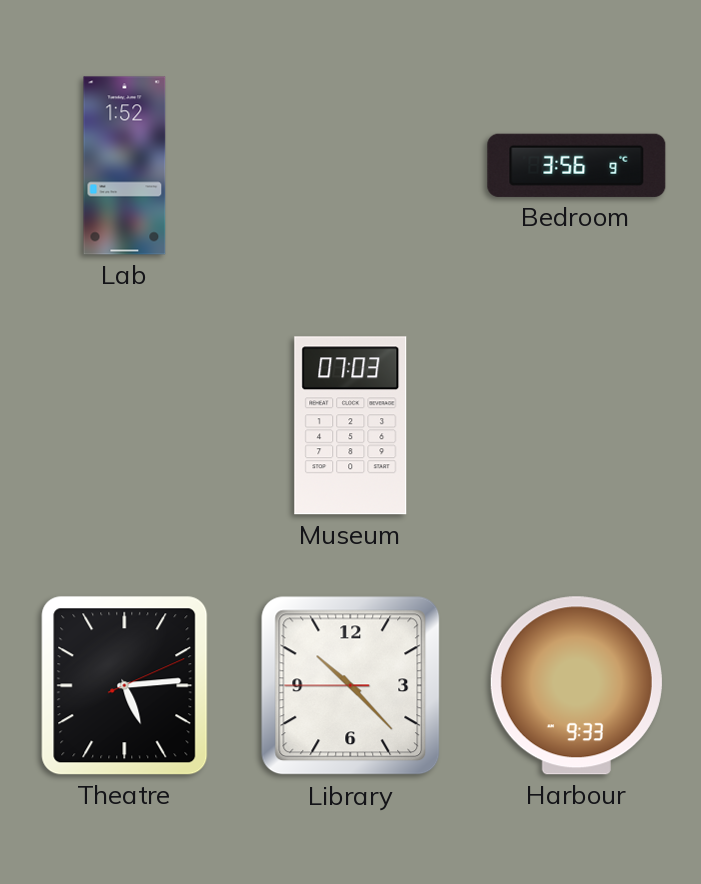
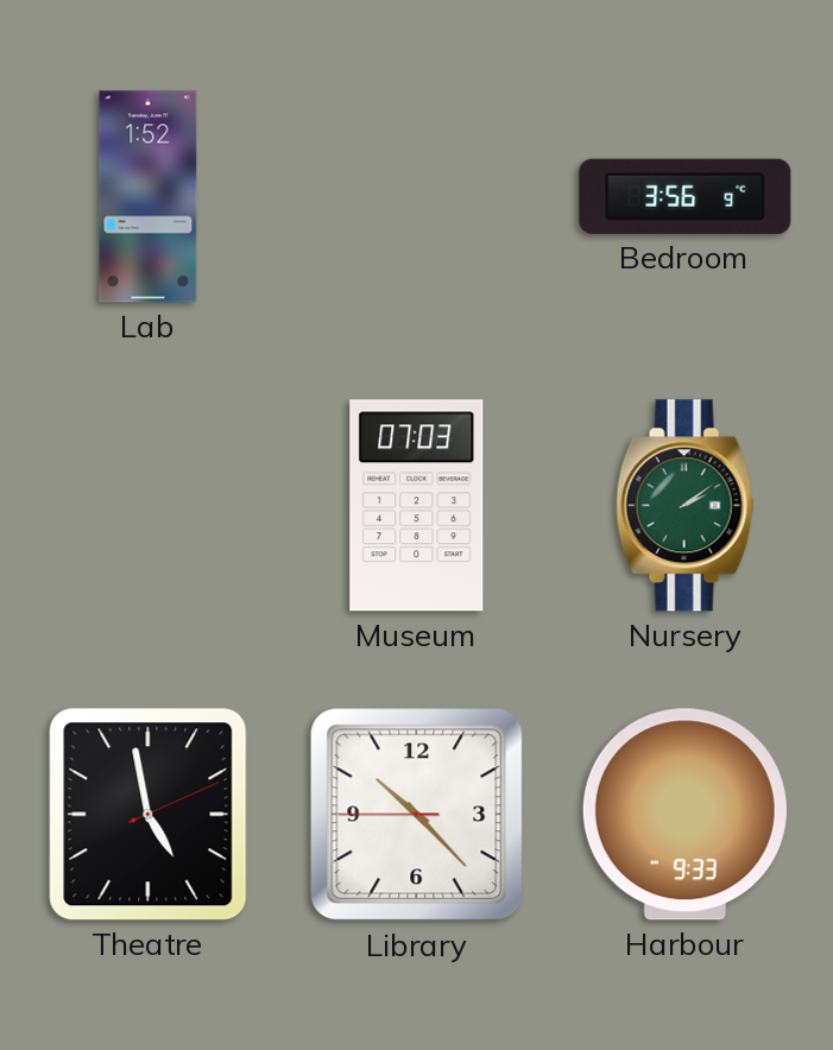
Nursery: none -> 2:09
Theatre: 5:14 -> 4:58
